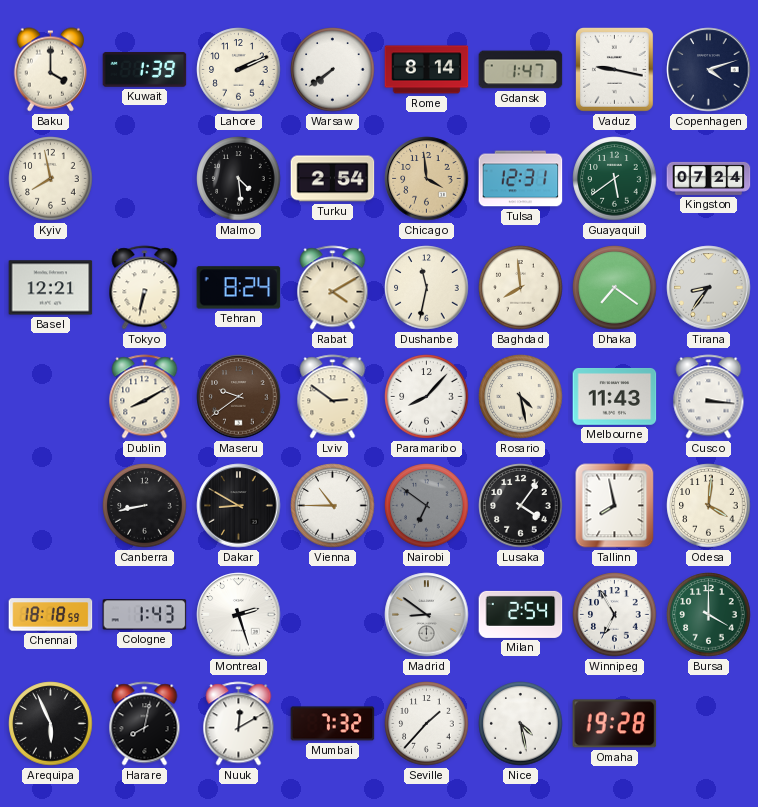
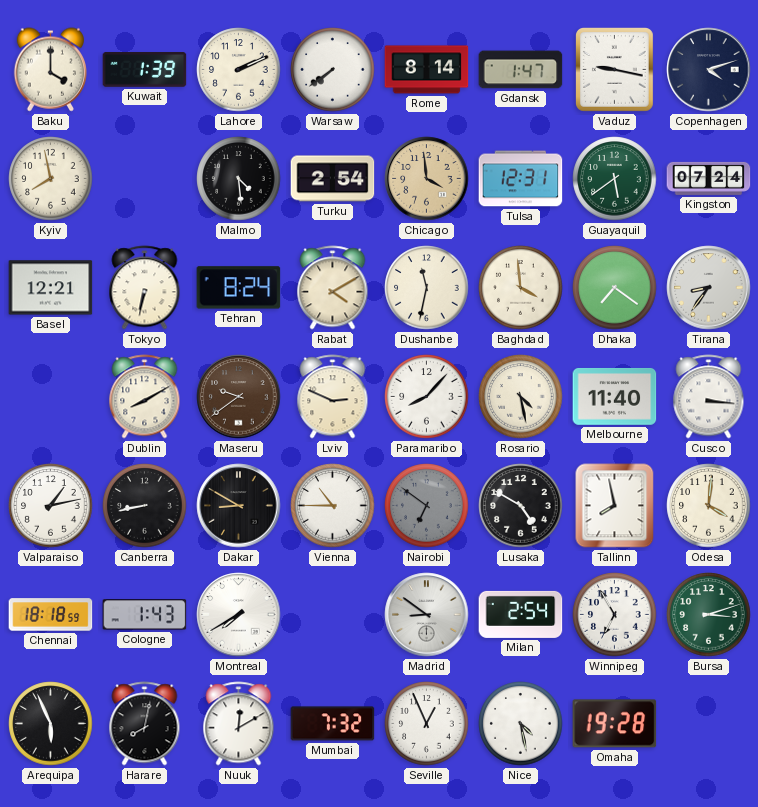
Baghdad: 7:59 -> 3:59
Lviv: 2:51 -> 2:49
Melbourne: 11:43 -> 11:40
Valparaiso: none -> 1:13
Lusaka: 4:06 -> 4:50
Montreal: 2:27 -> 7:40
Bursa: 4:00 -> 3:12
Seville: 1:37 -> 12:56
